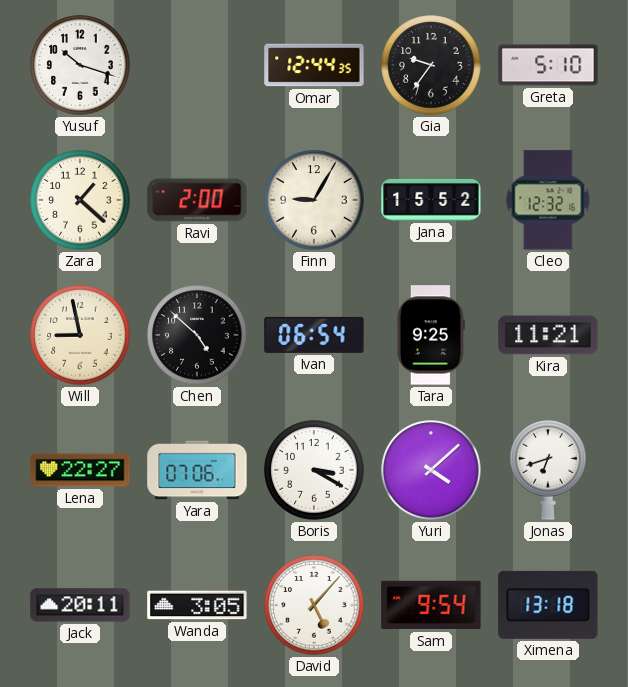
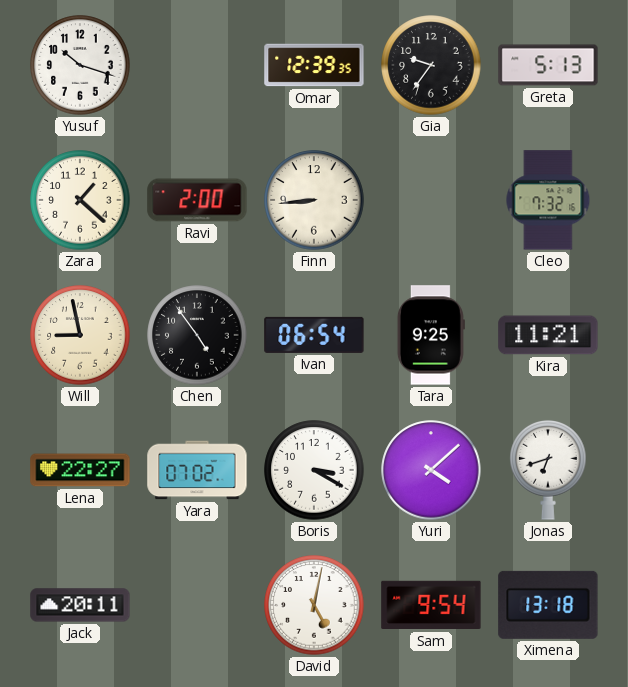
Omar: 12:44 -> 12:39
Greta: 5:10 -> 5:13
Finn: 9:05 -> 8:44
Jana: 15:52 -> none
Cleo: 12:32 -> 7:32
Chen: 4:52 -> 4:54
Yara: 07:06 -> 07:02
Wanda: 3:05 -> none
David: 5:07 -> 5:02
